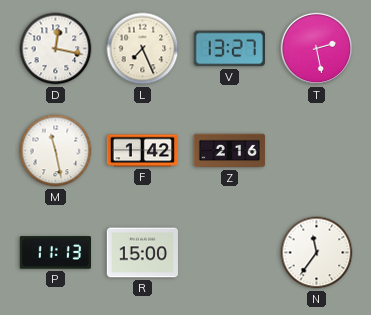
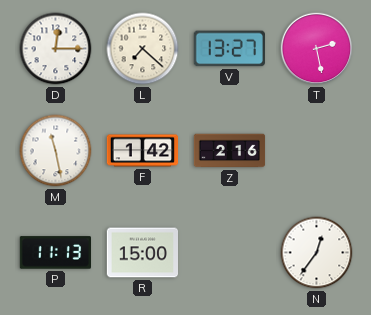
D: 12:17 -> 12:15
L: 7:26 -> 7:22
N: 11:36 -> 12:36
